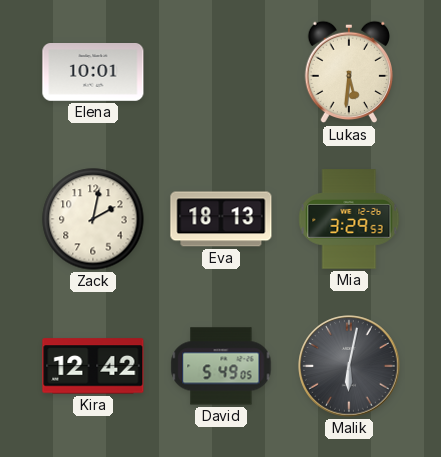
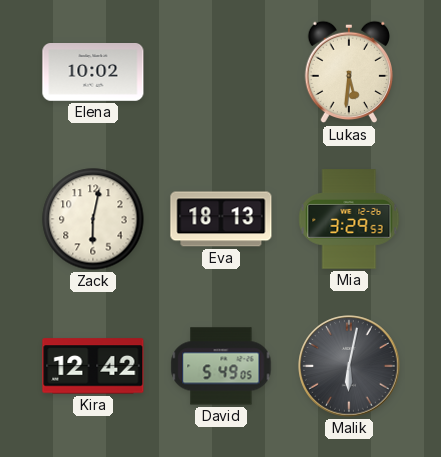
Elena: 10:01 -> 10:02
Zack: 2:02 -> 6:02
